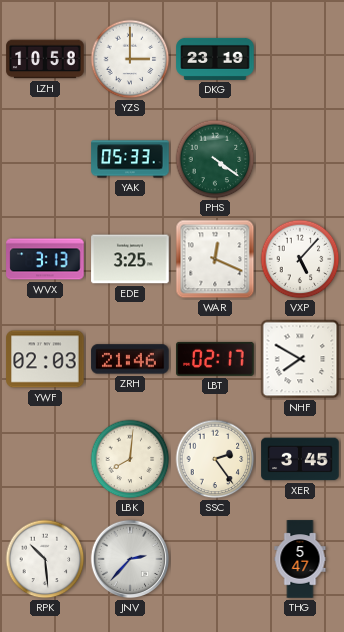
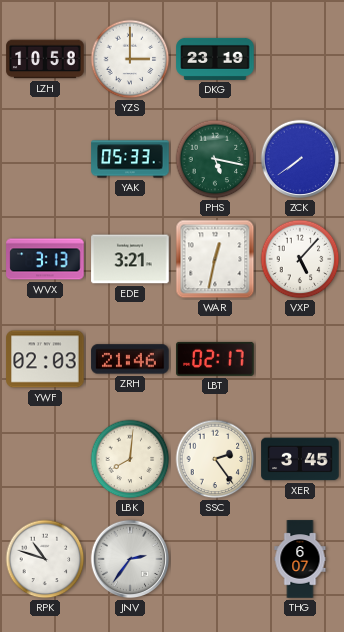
PHS: 4:21 -> 5:17
ZCK: none -> 7:39
EDE: 3:25 -> 3:21
WAR: 12:19 -> 12:32
NHF: 7:50 -> none
RPK: 10:29 -> 10:48
JNV: 2:37 -> 2:36
THG: 5:47 -> 6:07
